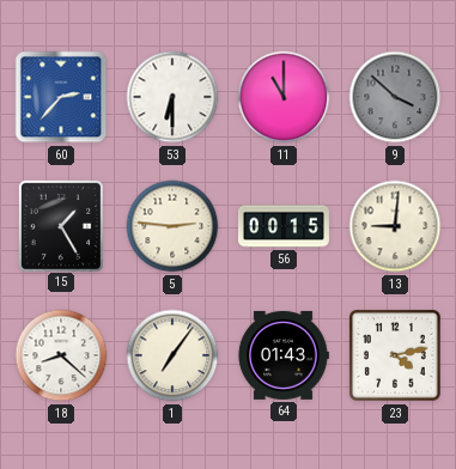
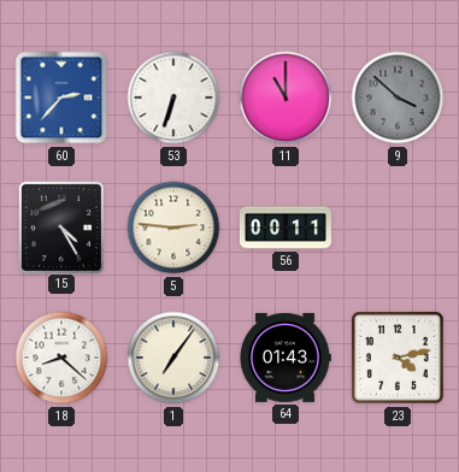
53: 6:30 -> 6:33
15: 1:25 -> 4:25
56: 00:15 -> 00:11
13: 9:01 -> none
